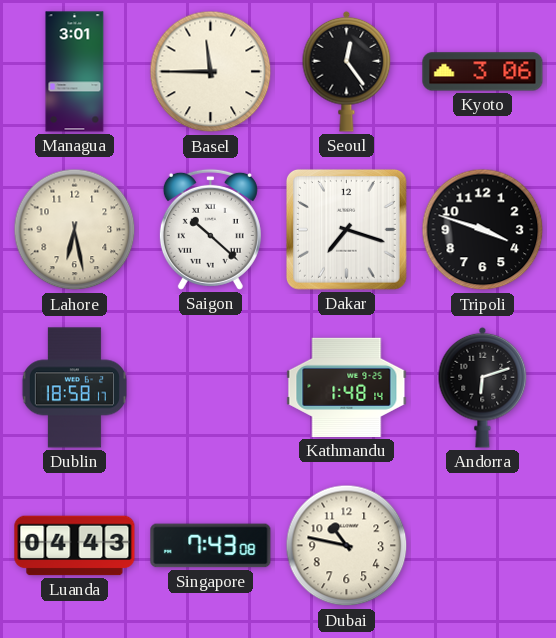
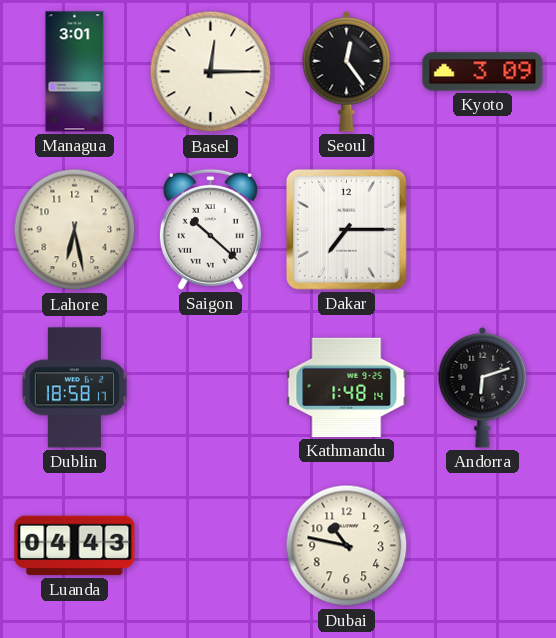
Basel: 11:45 -> 12:15
Kyoto: 3:06 -> 3:09
Dakar: 7:18 -> 7:15
Tripoli: 3:48 -> none
Singapore: 7:43 -> none
